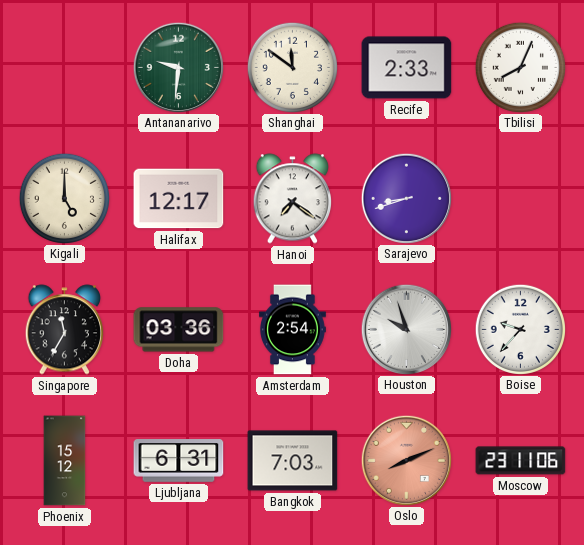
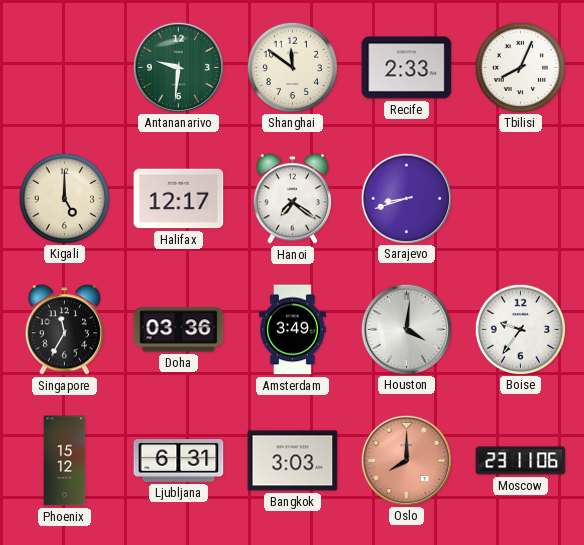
Amsterdam: 2:54 -> 3:49
Houston: 9:57 -> 4:01
Boise: 9:37 -> 9:36
Bangkok: 7:03 -> 3:03
Oslo: 8:11 -> 8:00
